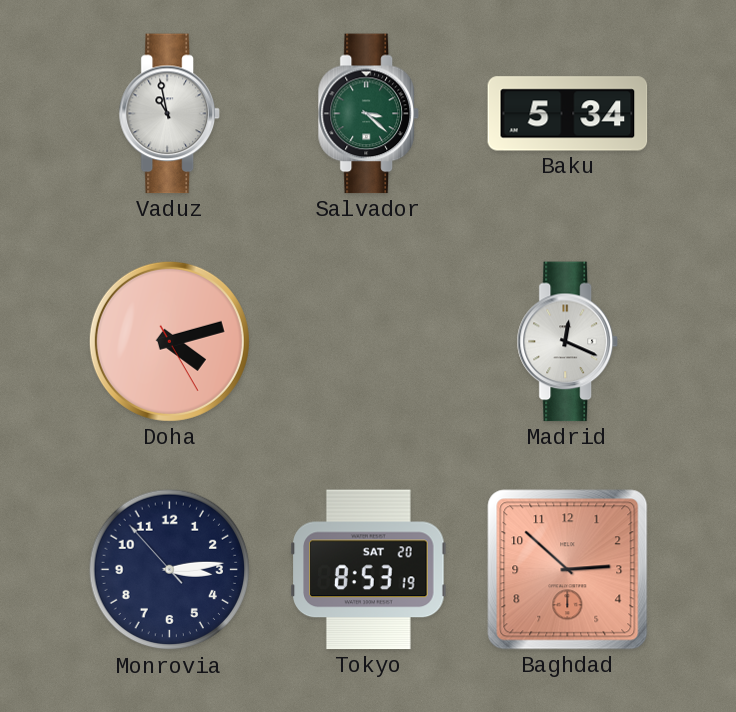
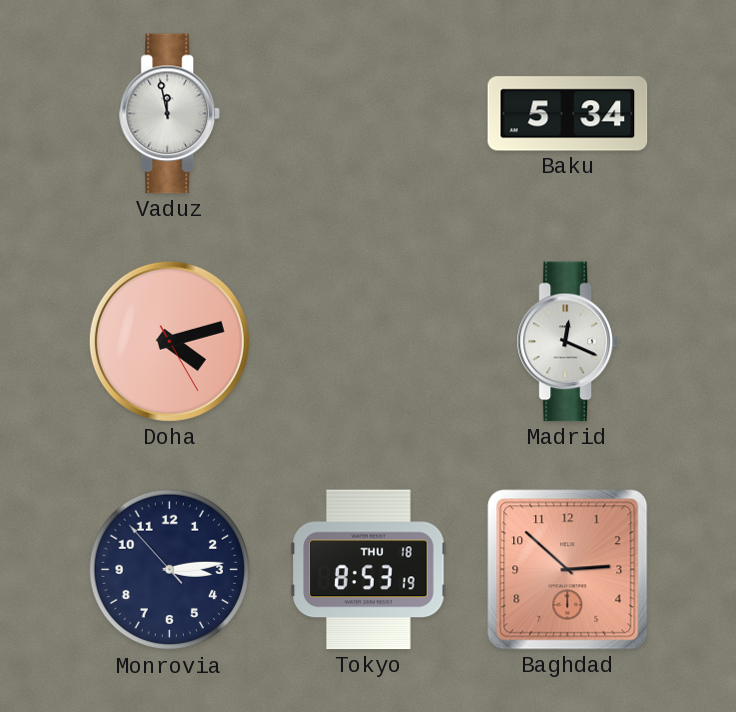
Vaduz: 10:58 -> 11:58
Salvador: 3:22 -> none
Tokyo date: SAT 20 -> THU 18
